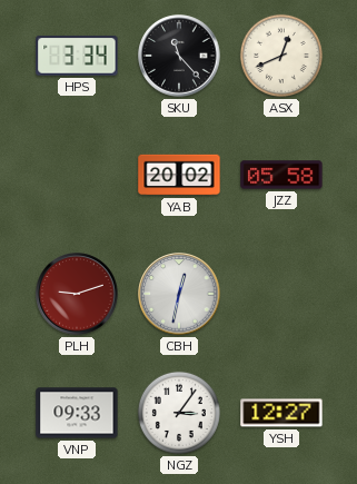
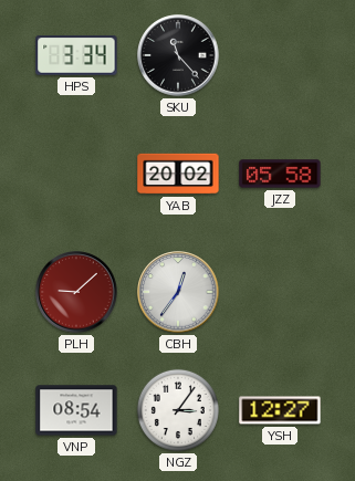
ASX: 12:41 -> none
PLH: 9:12 -> 9:08
CBH: 12:32 -> 12:36
VNP: 09:33 -> 08:54
